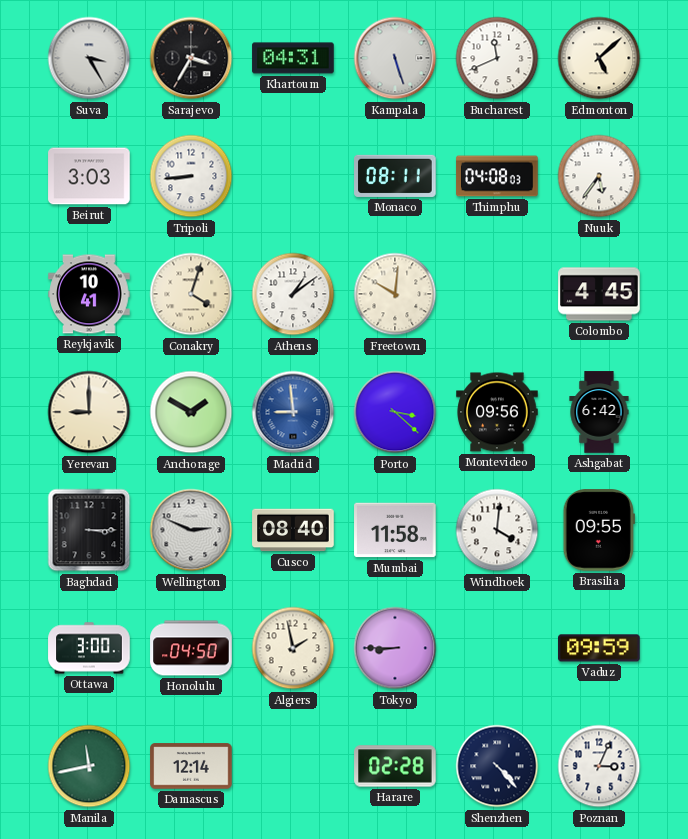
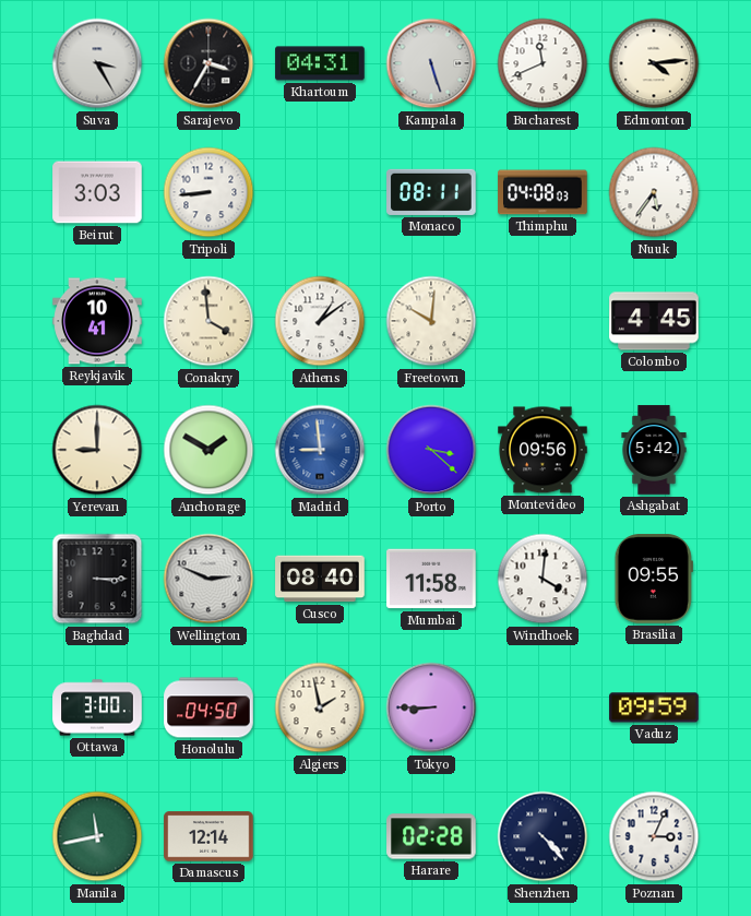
Edmonton: 5:08 -> 4:14
Conakry: 4:03 -> 3:59
Ashgabat: 6:42 -> 5:42
